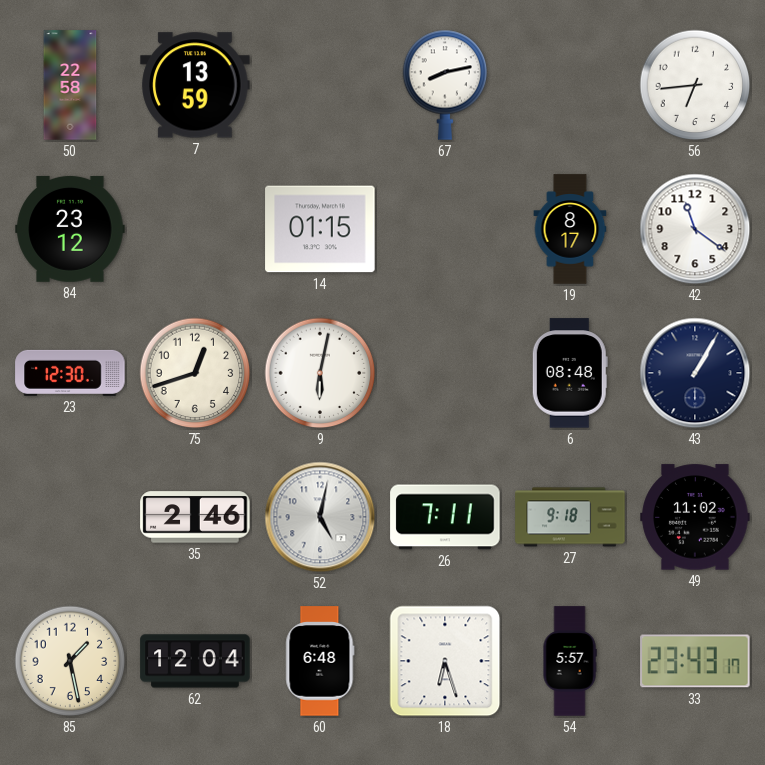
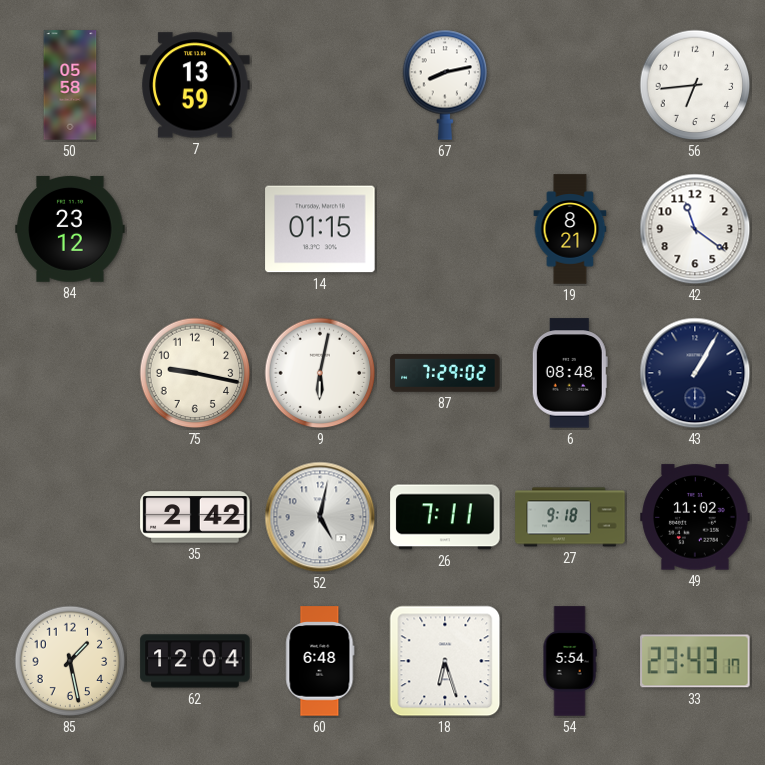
50: 22:58 -> 05:58
19: 8:17 -> 8:21
23: 12:30 -> none
75: 12:42 -> 9:17
87: none -> 7:29
35: 2:46 -> 2:42
54: 5:57 -> 5:54
